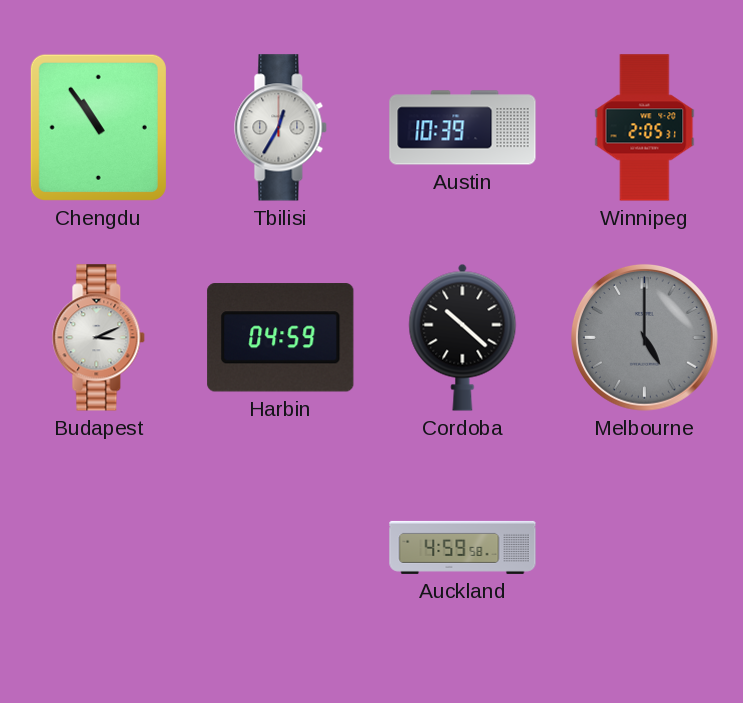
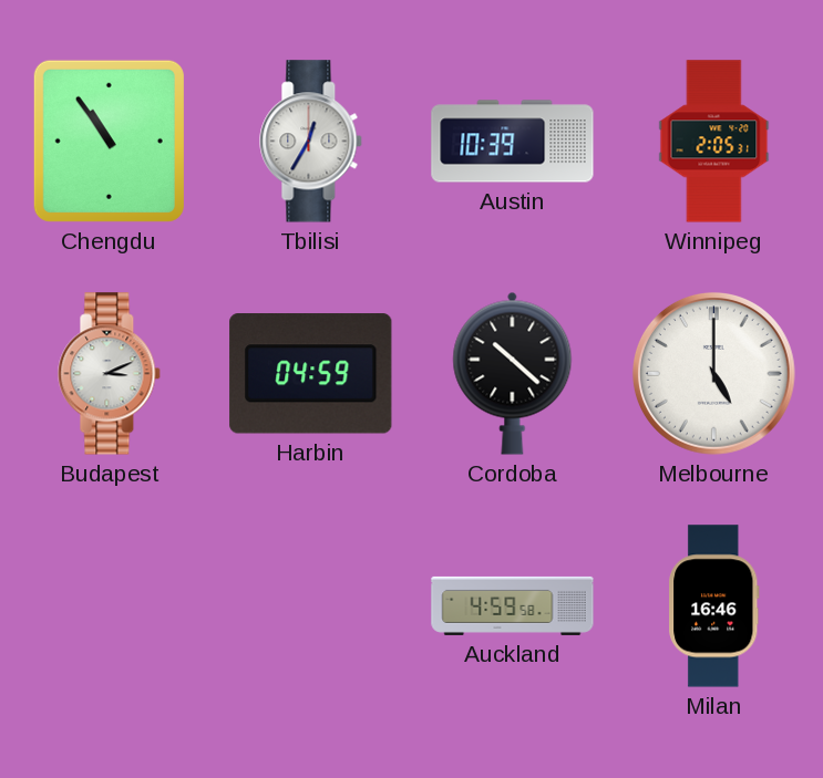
Melbourne dial: grey -> white
Milan: none -> 16:46
